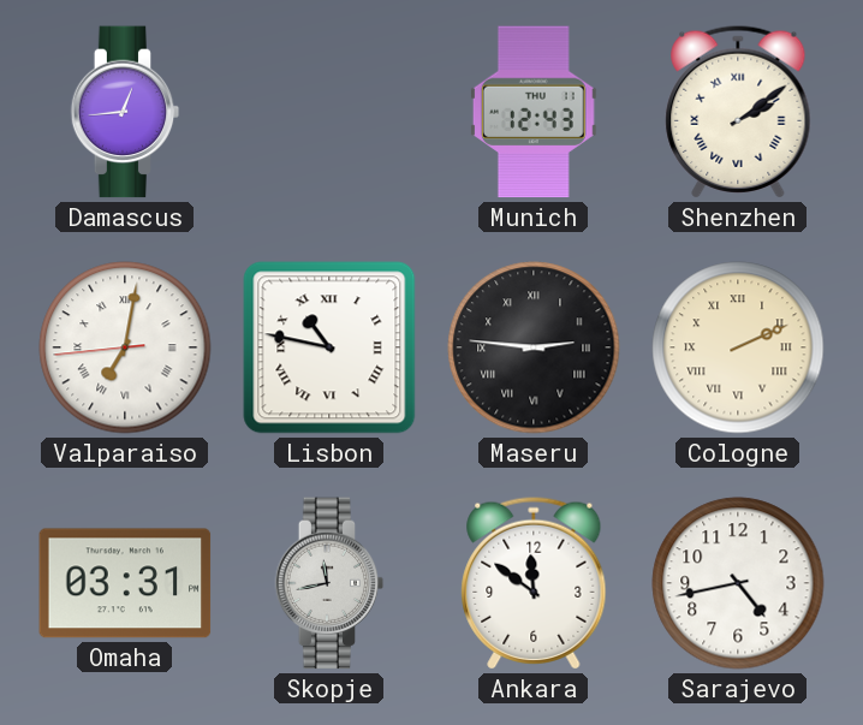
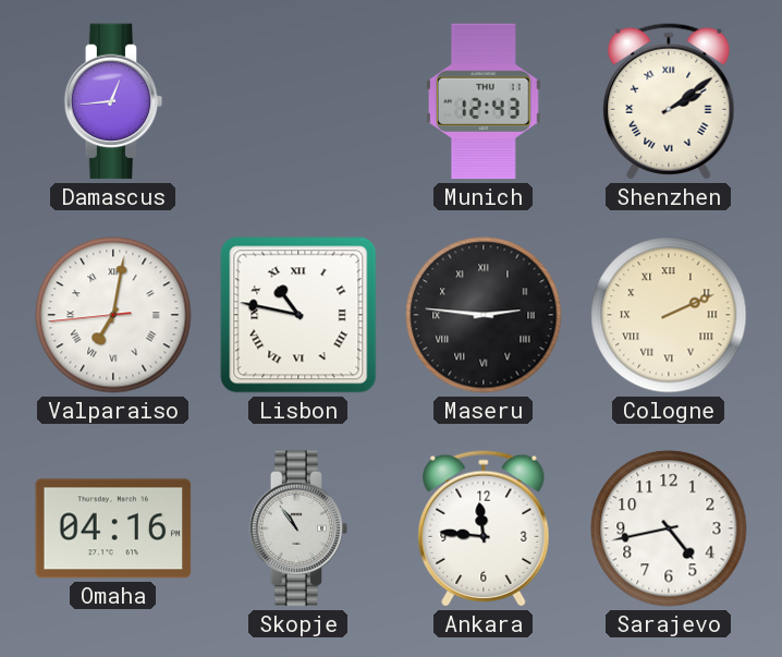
Omaha: 03:31 -> 04:16
Skopje: 11:43 -> 10:54
Ankara: 11:51 -> 11:46
